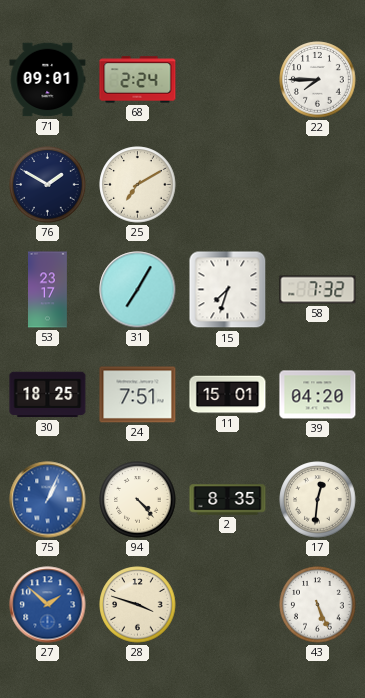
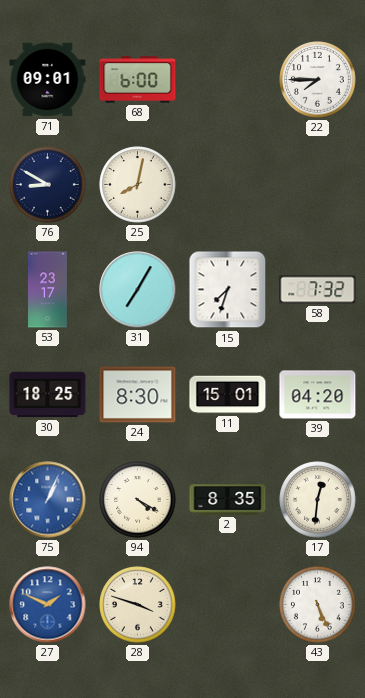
68: 2:24 -> 6:00
76: 1:50 -> 8:50
25: 7:10 -> 8:02
24: 7:51 -> 8:30
94: 4:23 -> 4:20
27: 1:52 -> 1:49
